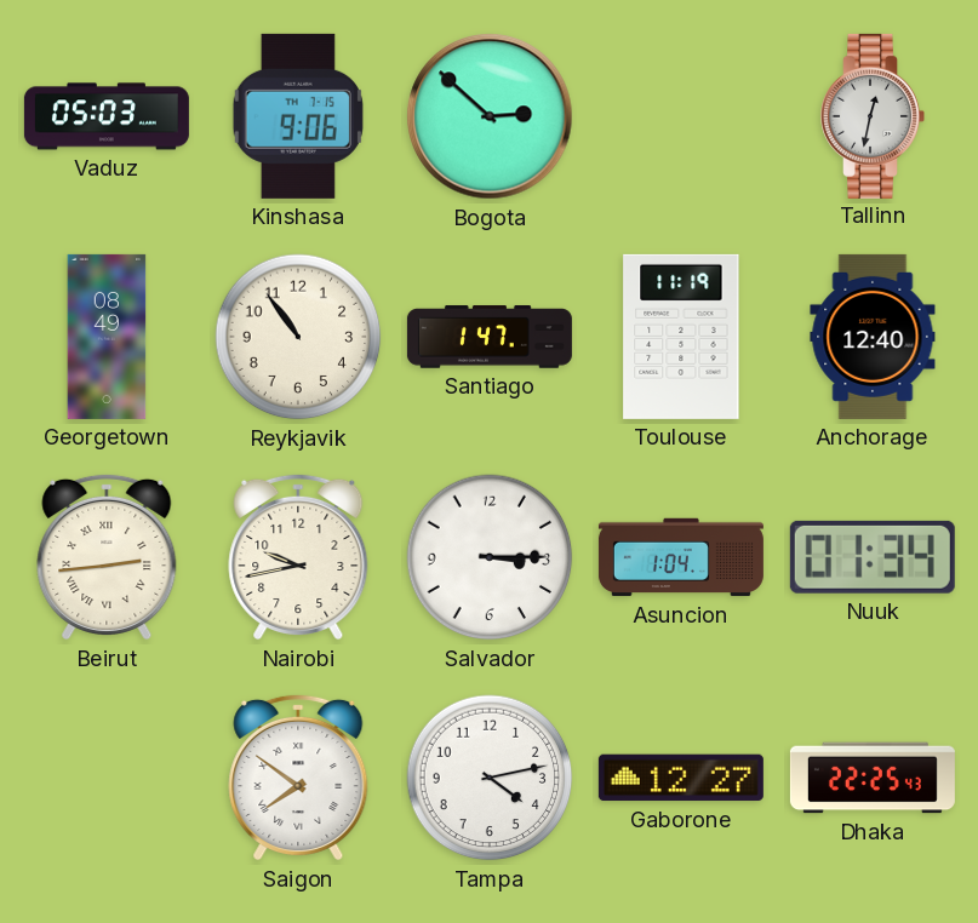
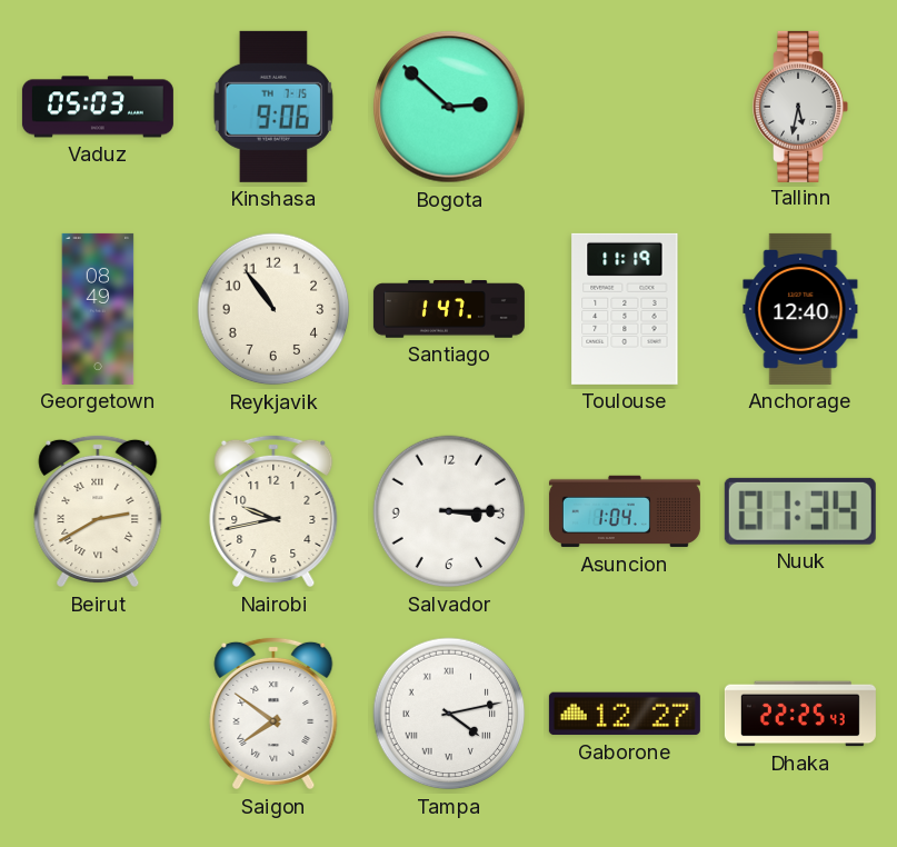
Tallinn: 12:32 -> 5:32
Beirut: 2:44 -> 2:40
Tampa numerals: Arabic -> Roman
